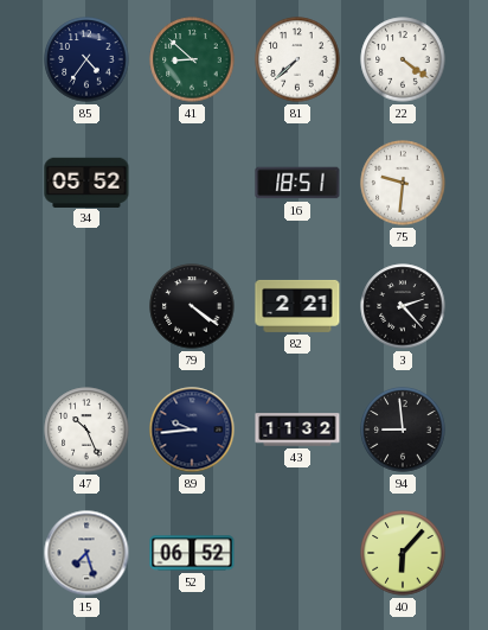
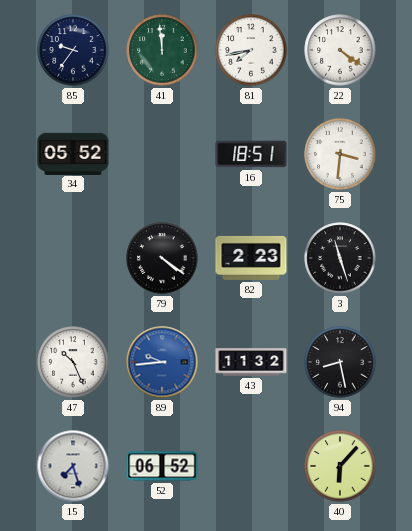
85: 4:36 -> 9:36
41: 8:52 -> 11:59
81: 7:38 -> 7:43
75: 9:31 -> 3:31
82: 2:21 -> 2:23
3: 2:23 -> 11:27
89 dial: navy -> blue
94: 8:59 -> 8:28
